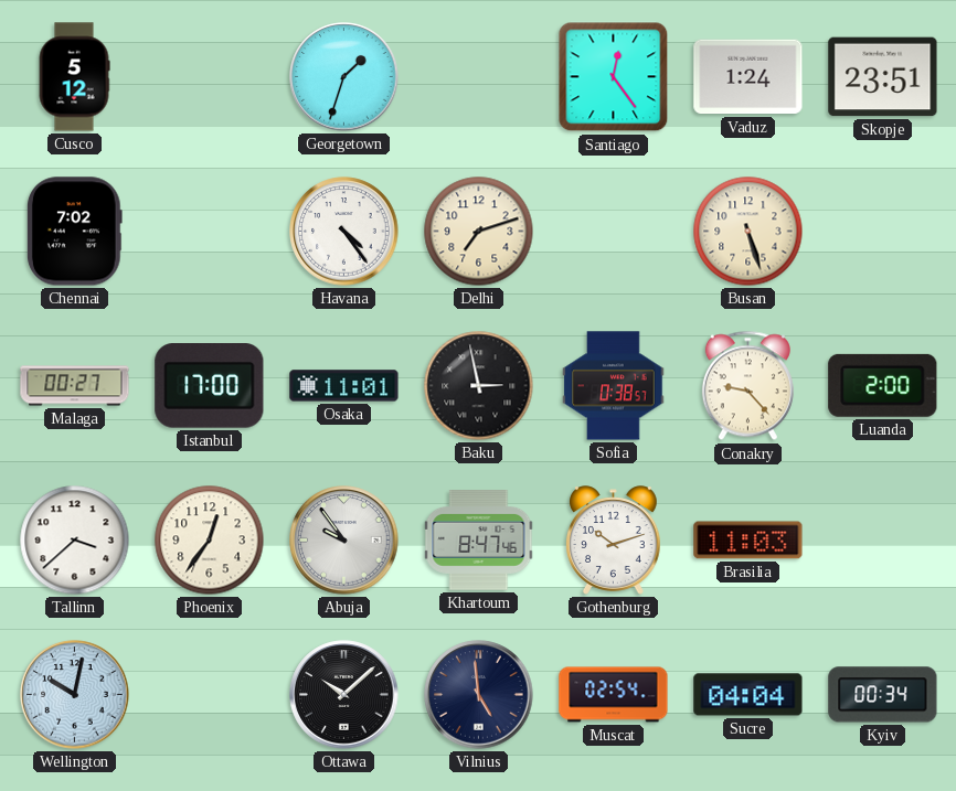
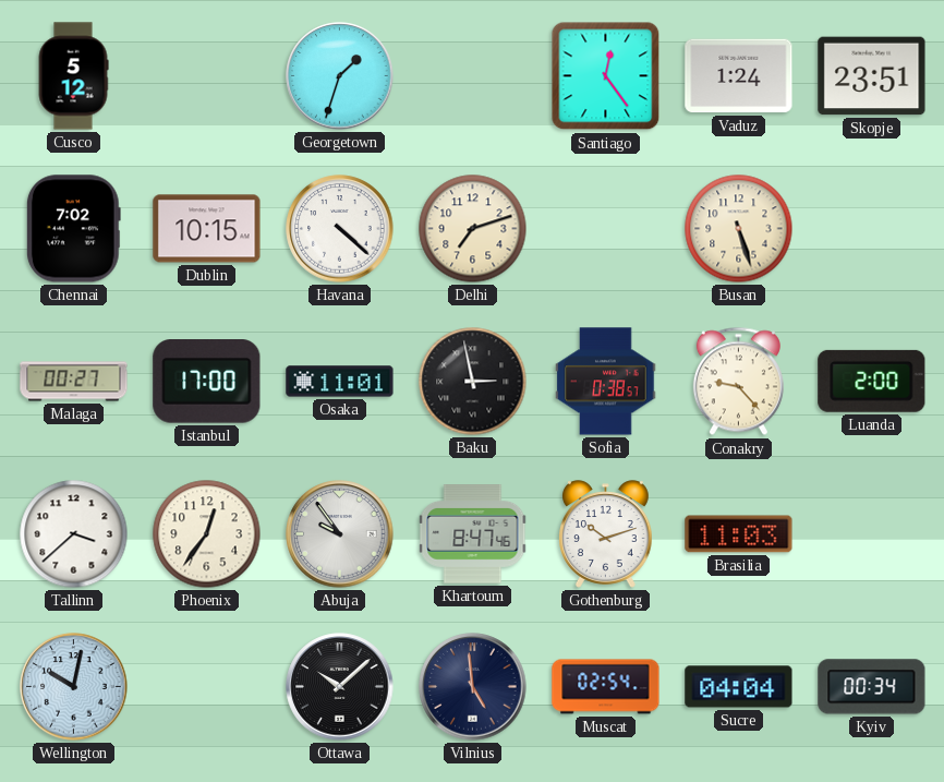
Dublin: none -> 10:15
Havana: 4:24 -> 4:22
